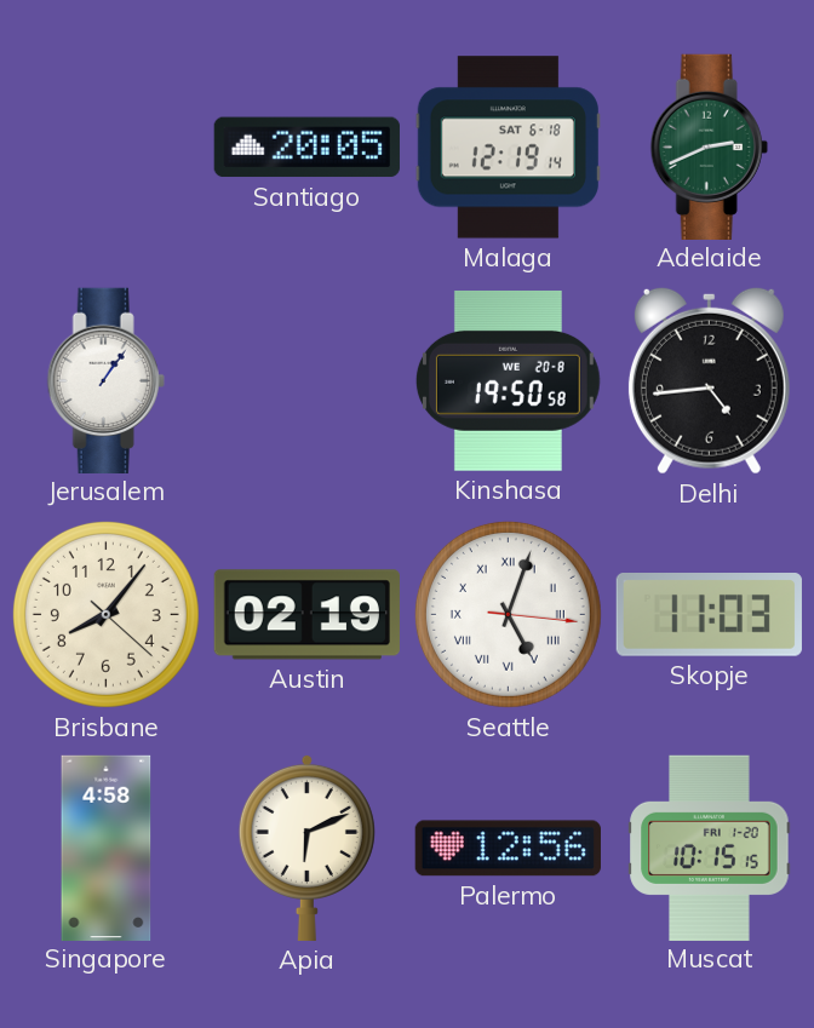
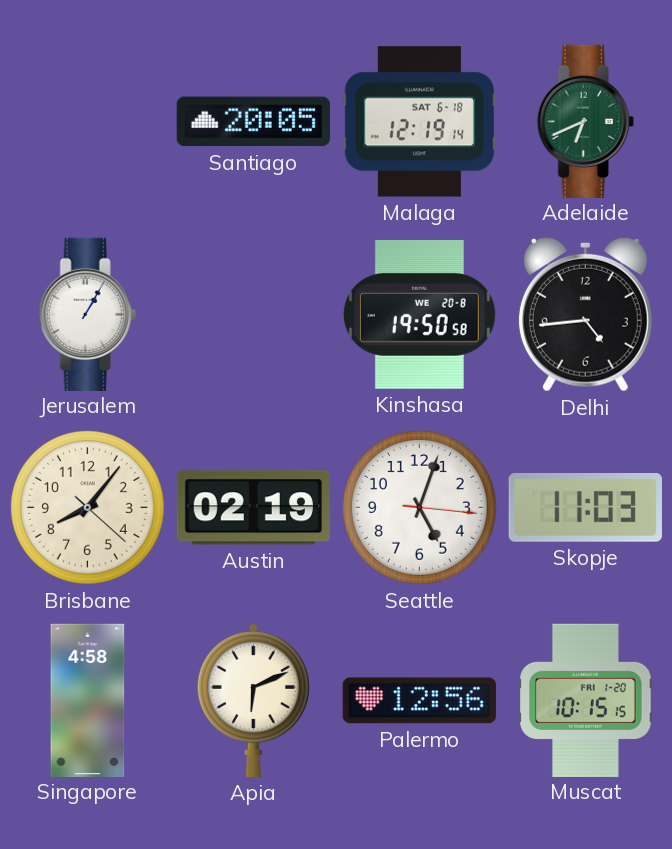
Adelaide: 2:41 -> 6:41
Jerusalem: 1:06 -> 1:05
Seattle numerals: Roman -> Arabic
